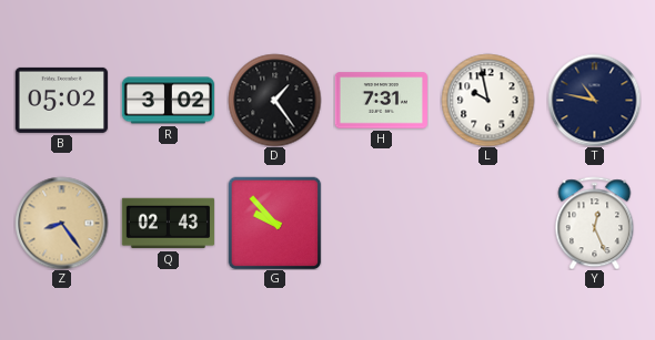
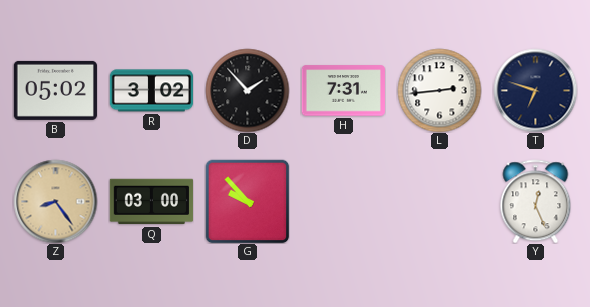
D: 1:24 -> 1:53
L: 9:58 -> 2:44
T: 10:47 -> 6:48
Q: 02:43 -> 03:00
